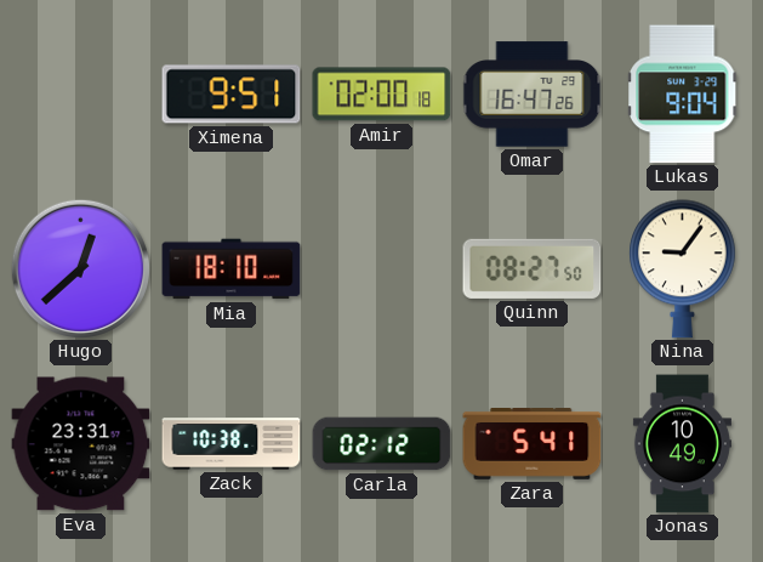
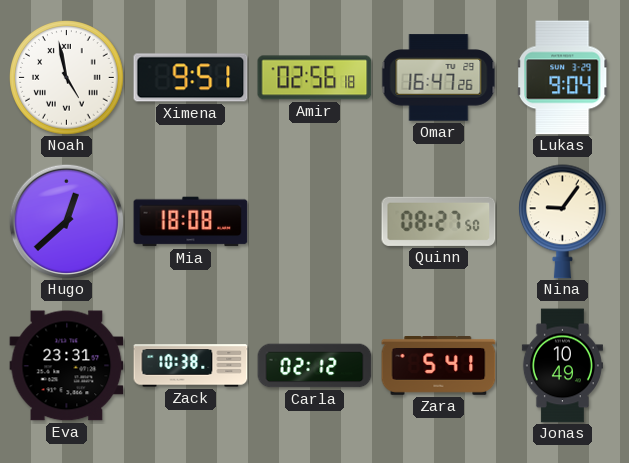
Noah: none -> 4:58
Amir: 02:00 -> 02:56
Mia: 18:10 -> 18:08
